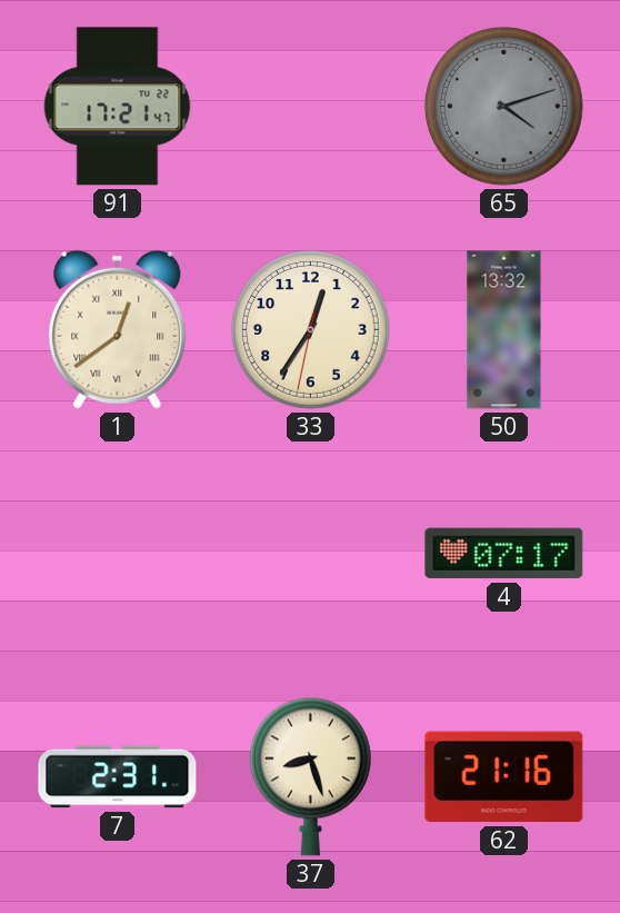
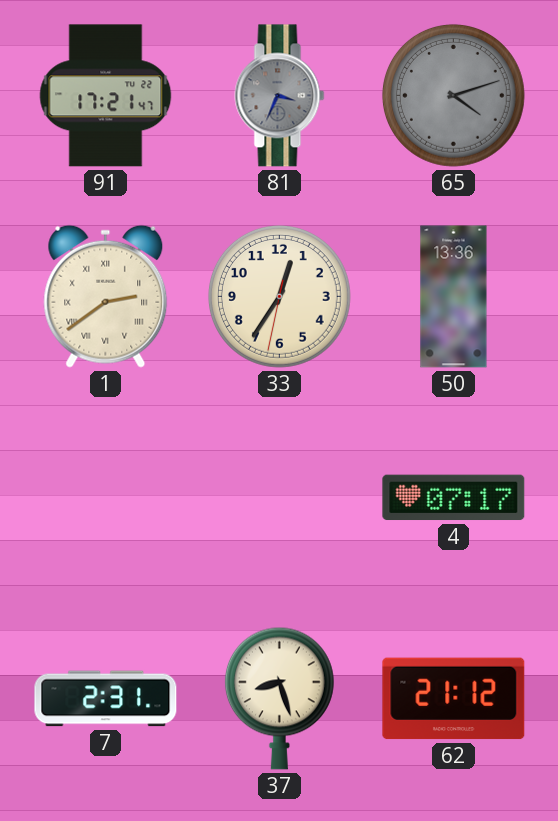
81: none -> 3:34
1: 12:39 -> 2:39
50: 13:32 -> 13:36
62: 21:16 -> 21:12
